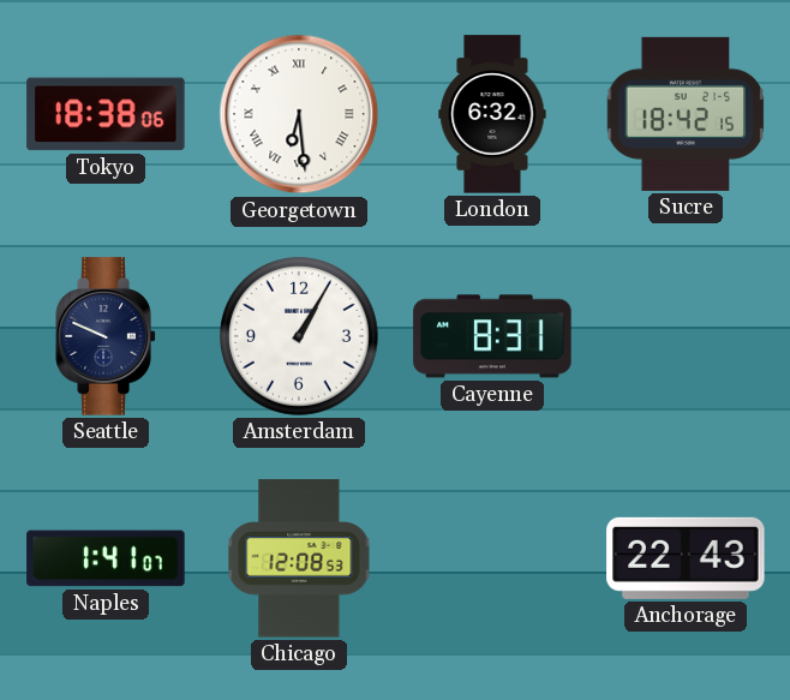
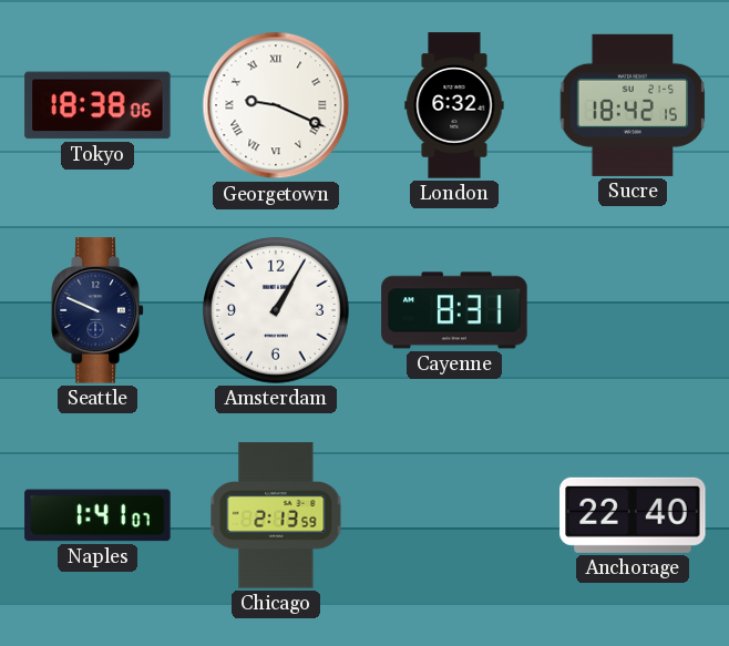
Georgetown: 6:29 -> 9:19
Chicago: 12:08 -> 2:13
Anchorage: 22:43 -> 22:40
